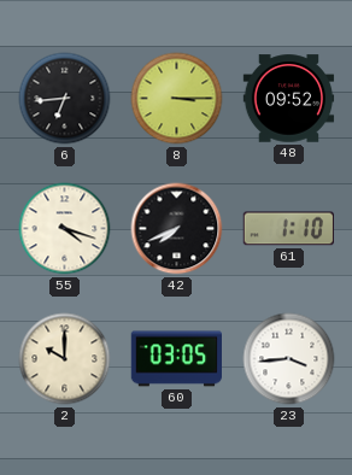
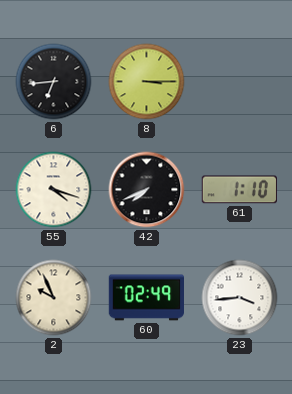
48: 09:52 -> none
2: 10:00 -> 9:56
60: 03:05 -> 02:49
